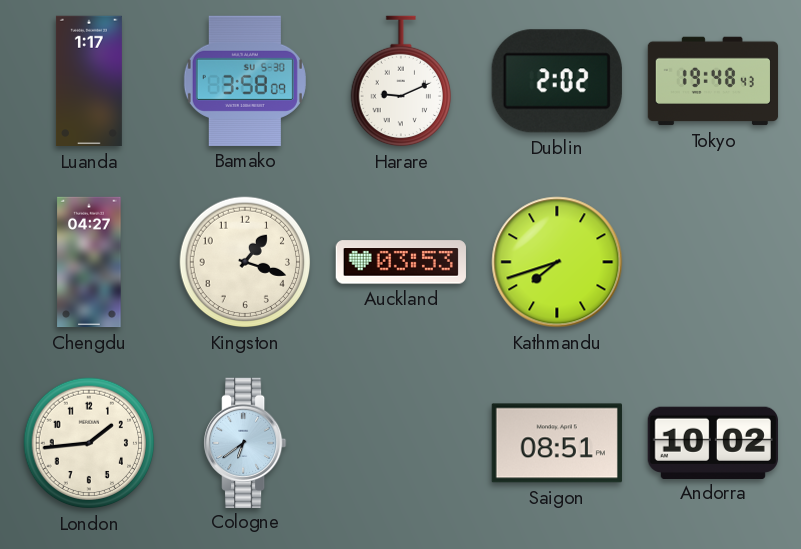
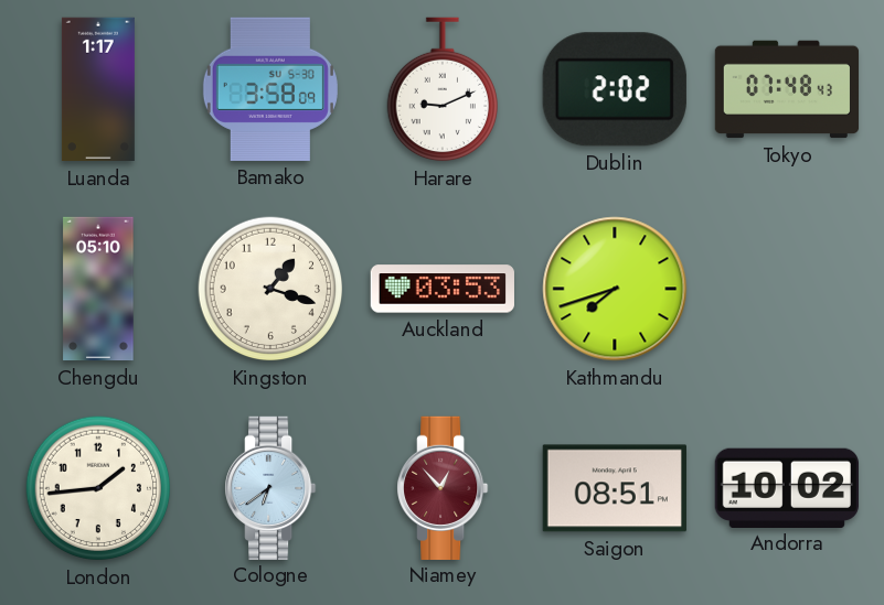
Tokyo: 19:48 -> 07:48
Chengdu: 04:27 -> 05:10
Niamey: none -> 12:53
